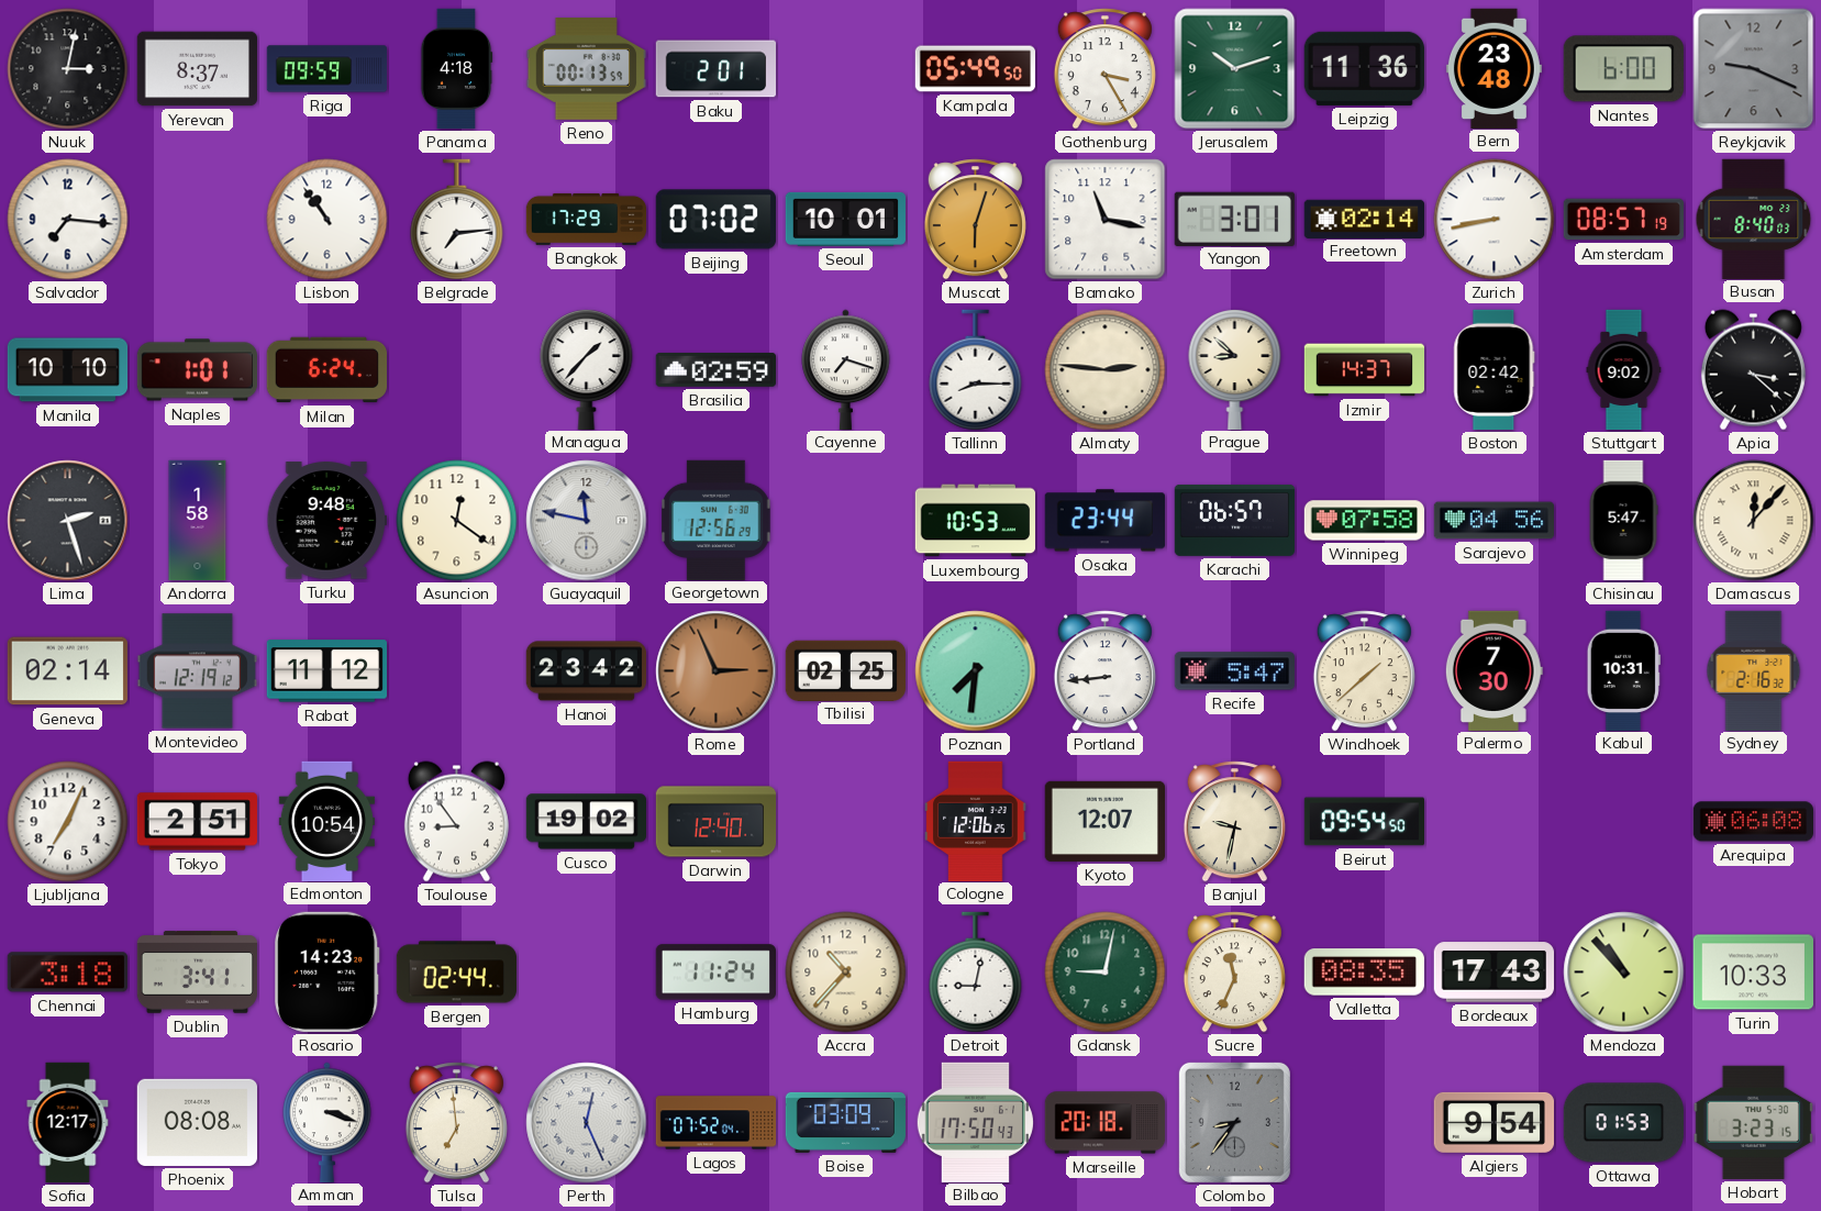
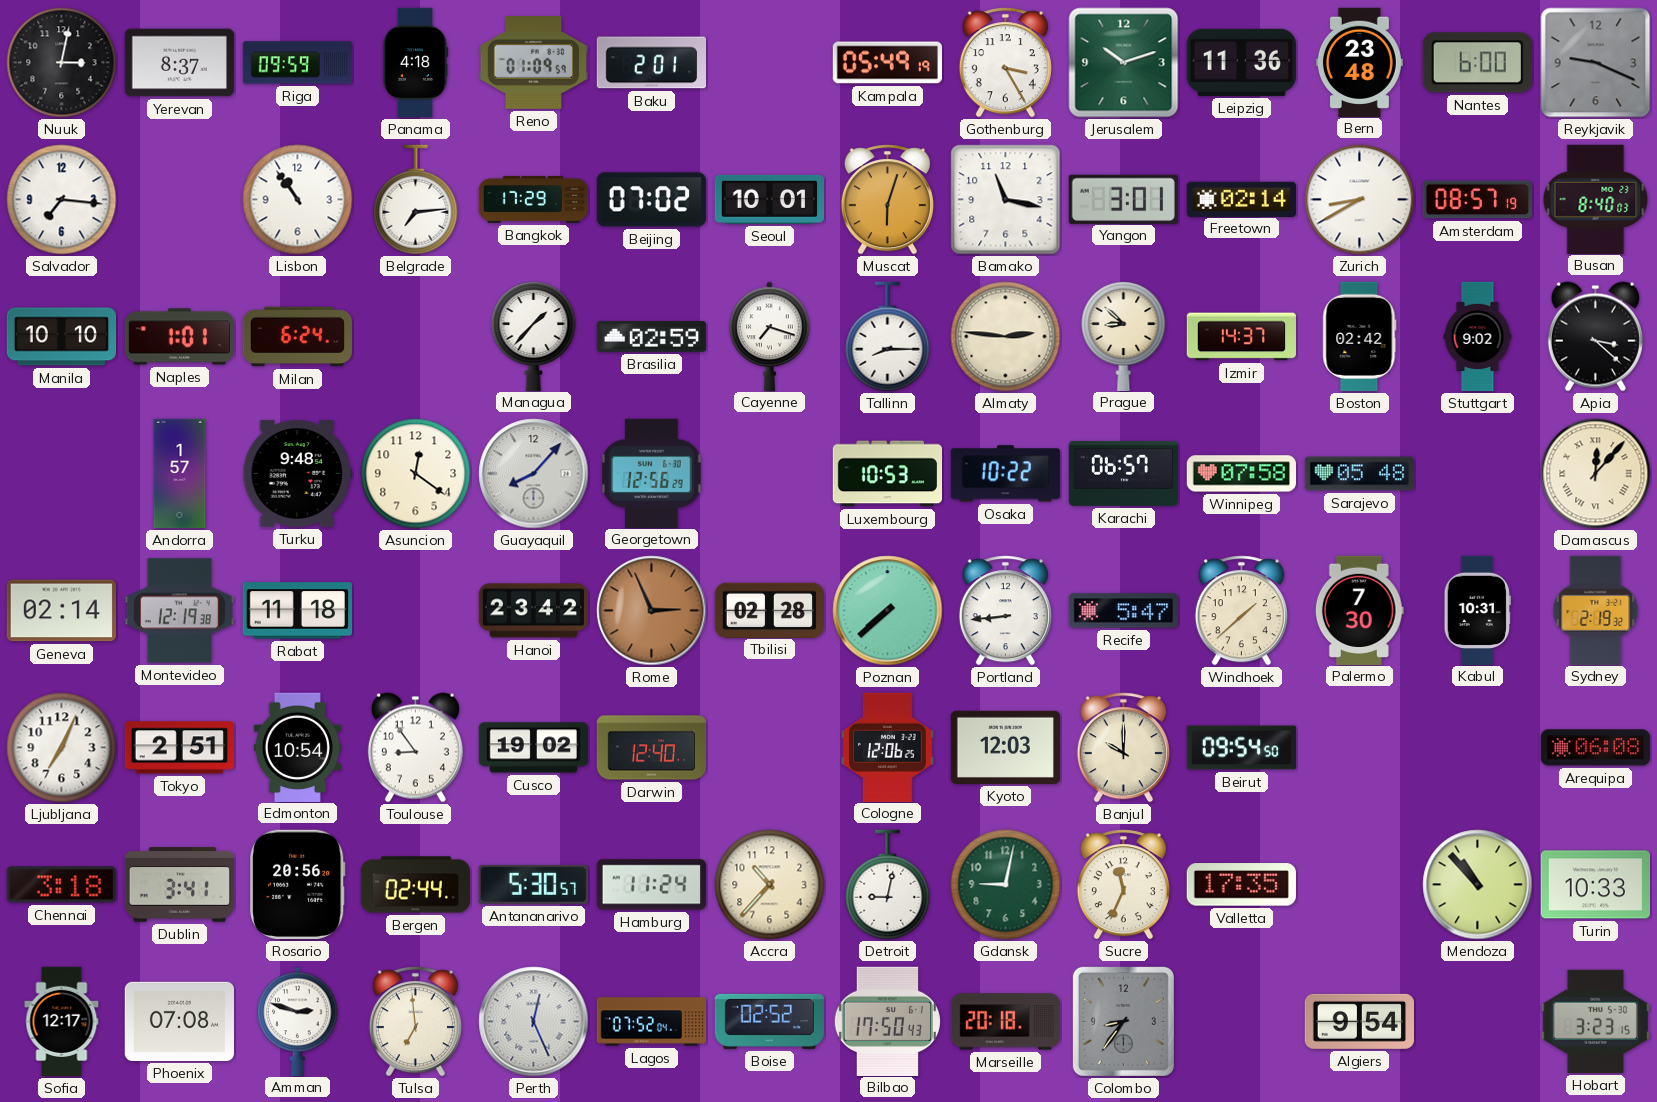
Reno: 00:13 -> 01:09
Kampala: 05:49:50 -> 05:49:19
Zurich: 8:43 -> 8:40
Lima: 2:27 -> none
Andorra: 1:58 -> 1:57
Guayaquil: 11:47 -> 8:07
Osaka: 23:44 -> 10:22
Sarajevo: 04:56 -> 05:48
Chisinau: 5:47 -> none
Montevideo: 12:19:12 -> 12:19:38
Rabat: 11:12 -> 11:18
Tbilisi: 02:25 -> 02:28
Poznan: 7:31 -> 7:38
Sydney: 2:16 -> 2:19
Kyoto: 12:07 -> 12:03
Banjul: 9:32 -> 10:00
Rosario: 14:23 -> 20:56
Antananarivo: none -> 5:30
Valletta: 08:35 -> 17:35
Bordeaux: 17:43 -> none
Phoenix: 08:08 -> 07:08
Amman: 3:18 -> 2:48
Boise: 03:09 -> 02:52
Ottawa: 01:53 -> none
